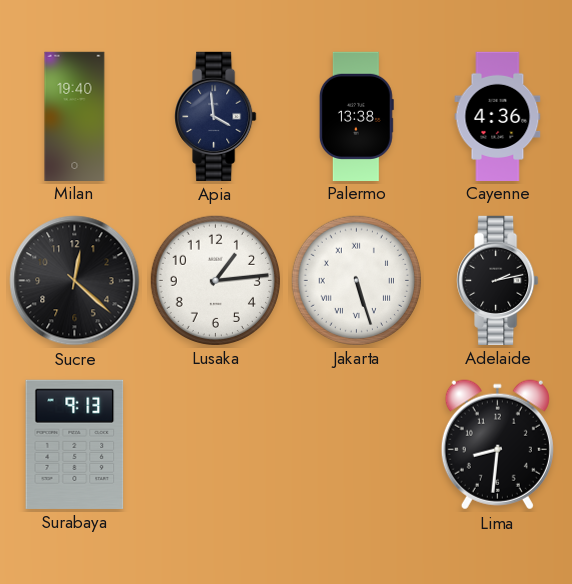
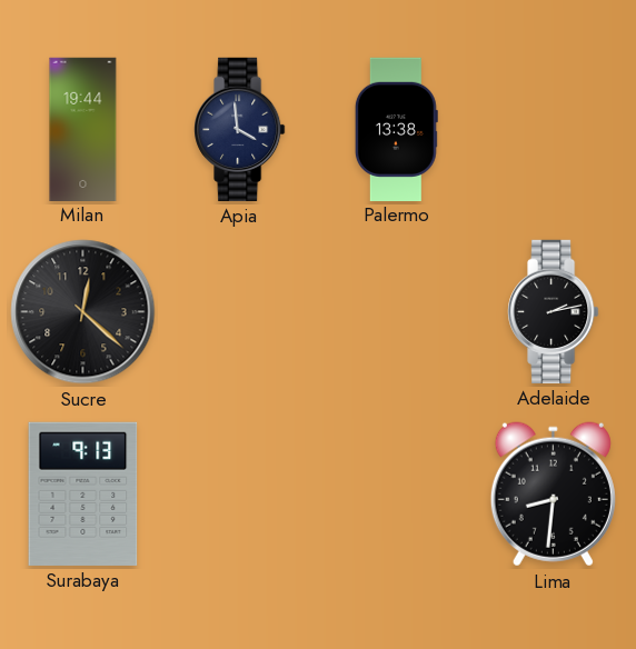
Milan: 19:40 -> 19:44
Cayenne: 4:36 -> none
Lusaka: 1:14 -> none
Jakarta: 5:27 -> none
